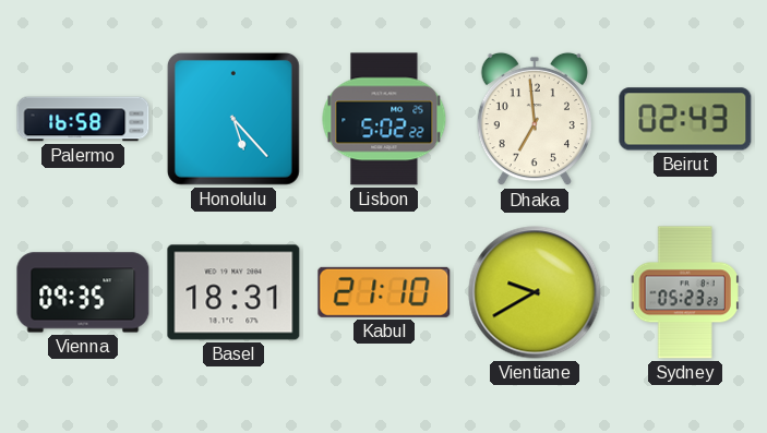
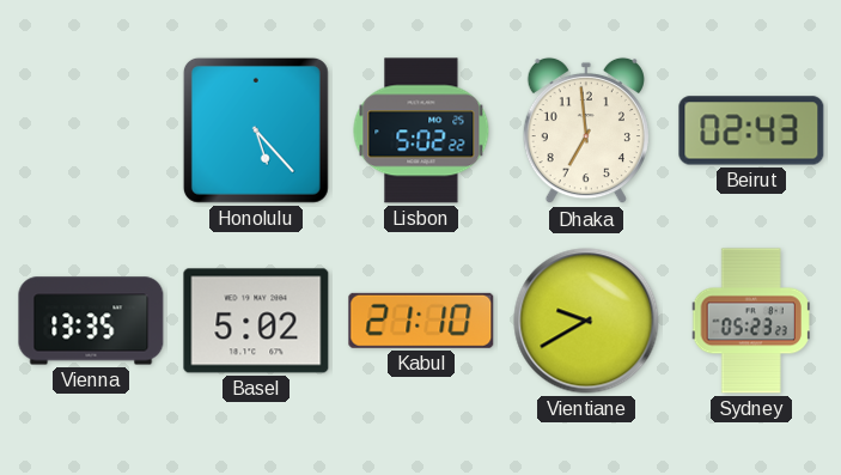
Palermo: 16:58 -> none
Vienna: 09:35 -> 13:35
Basel: 18:31 -> 5:02
